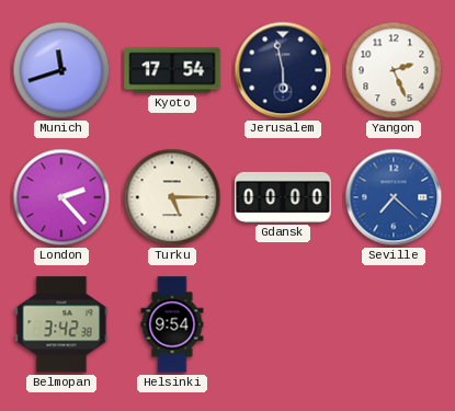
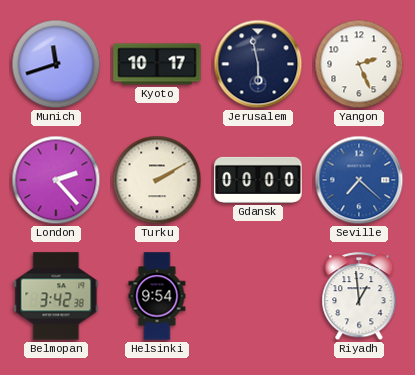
Kyoto: 17:54 -> 10:17
Turku: 5:15 -> 2:10
Riyadh: none -> 12:59
